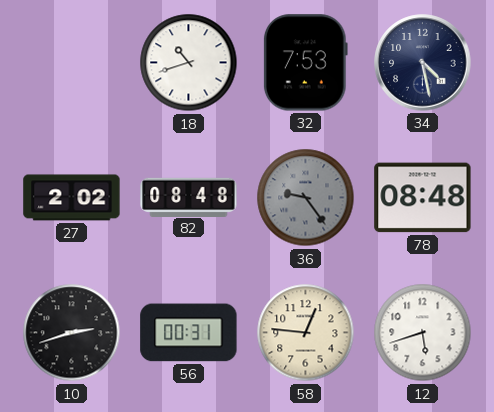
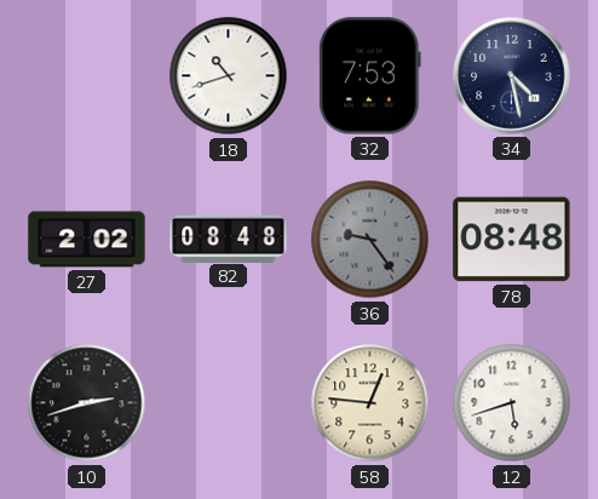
56: 00:31 -> none
